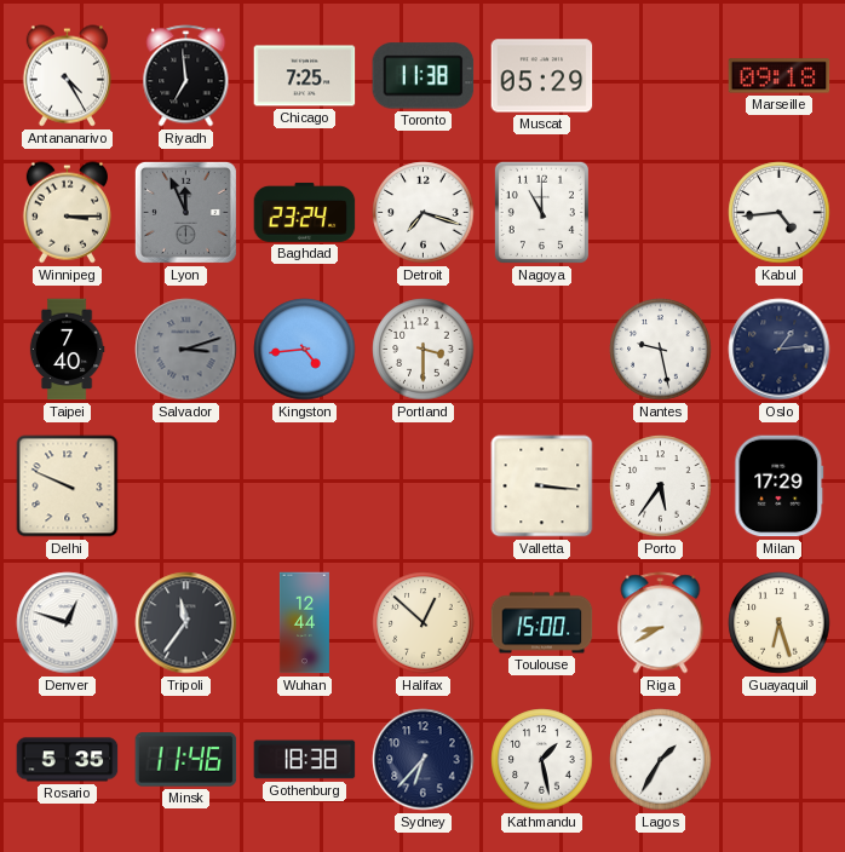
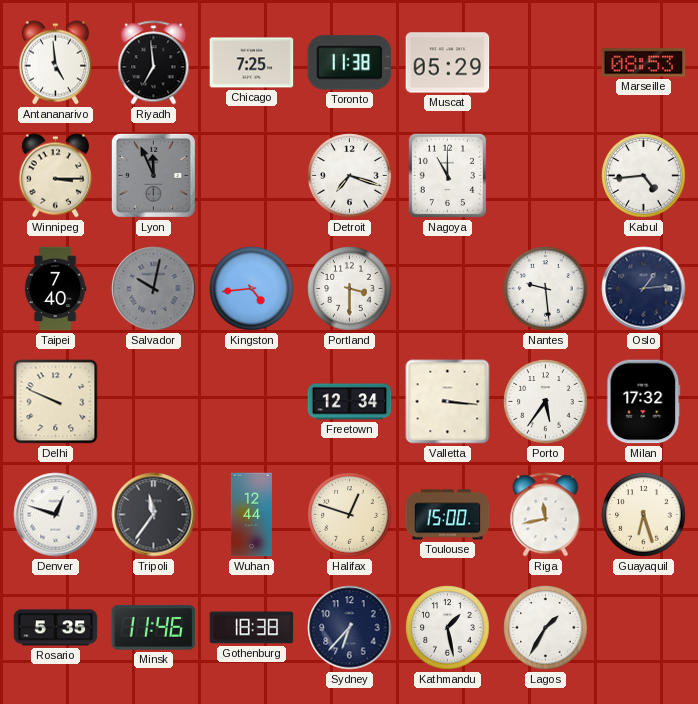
Antananarivo: 4:25 -> 4:59
Marseille: 09:18 -> 08:53
Baghdad: 23:24 -> none
Salvador: 3:12 -> 10:02
Nantes: 9:28 -> 9:29
Freetown: none -> 12:34
Milan: 17:29 -> 17:32
Halifax: 12:52 -> 12:48
Riga: 8:40 -> 11:43
